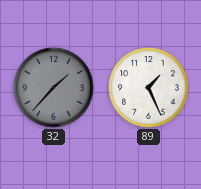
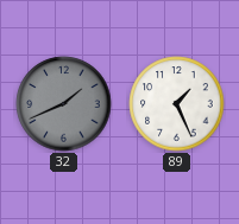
32: 1:37 -> 1:41
